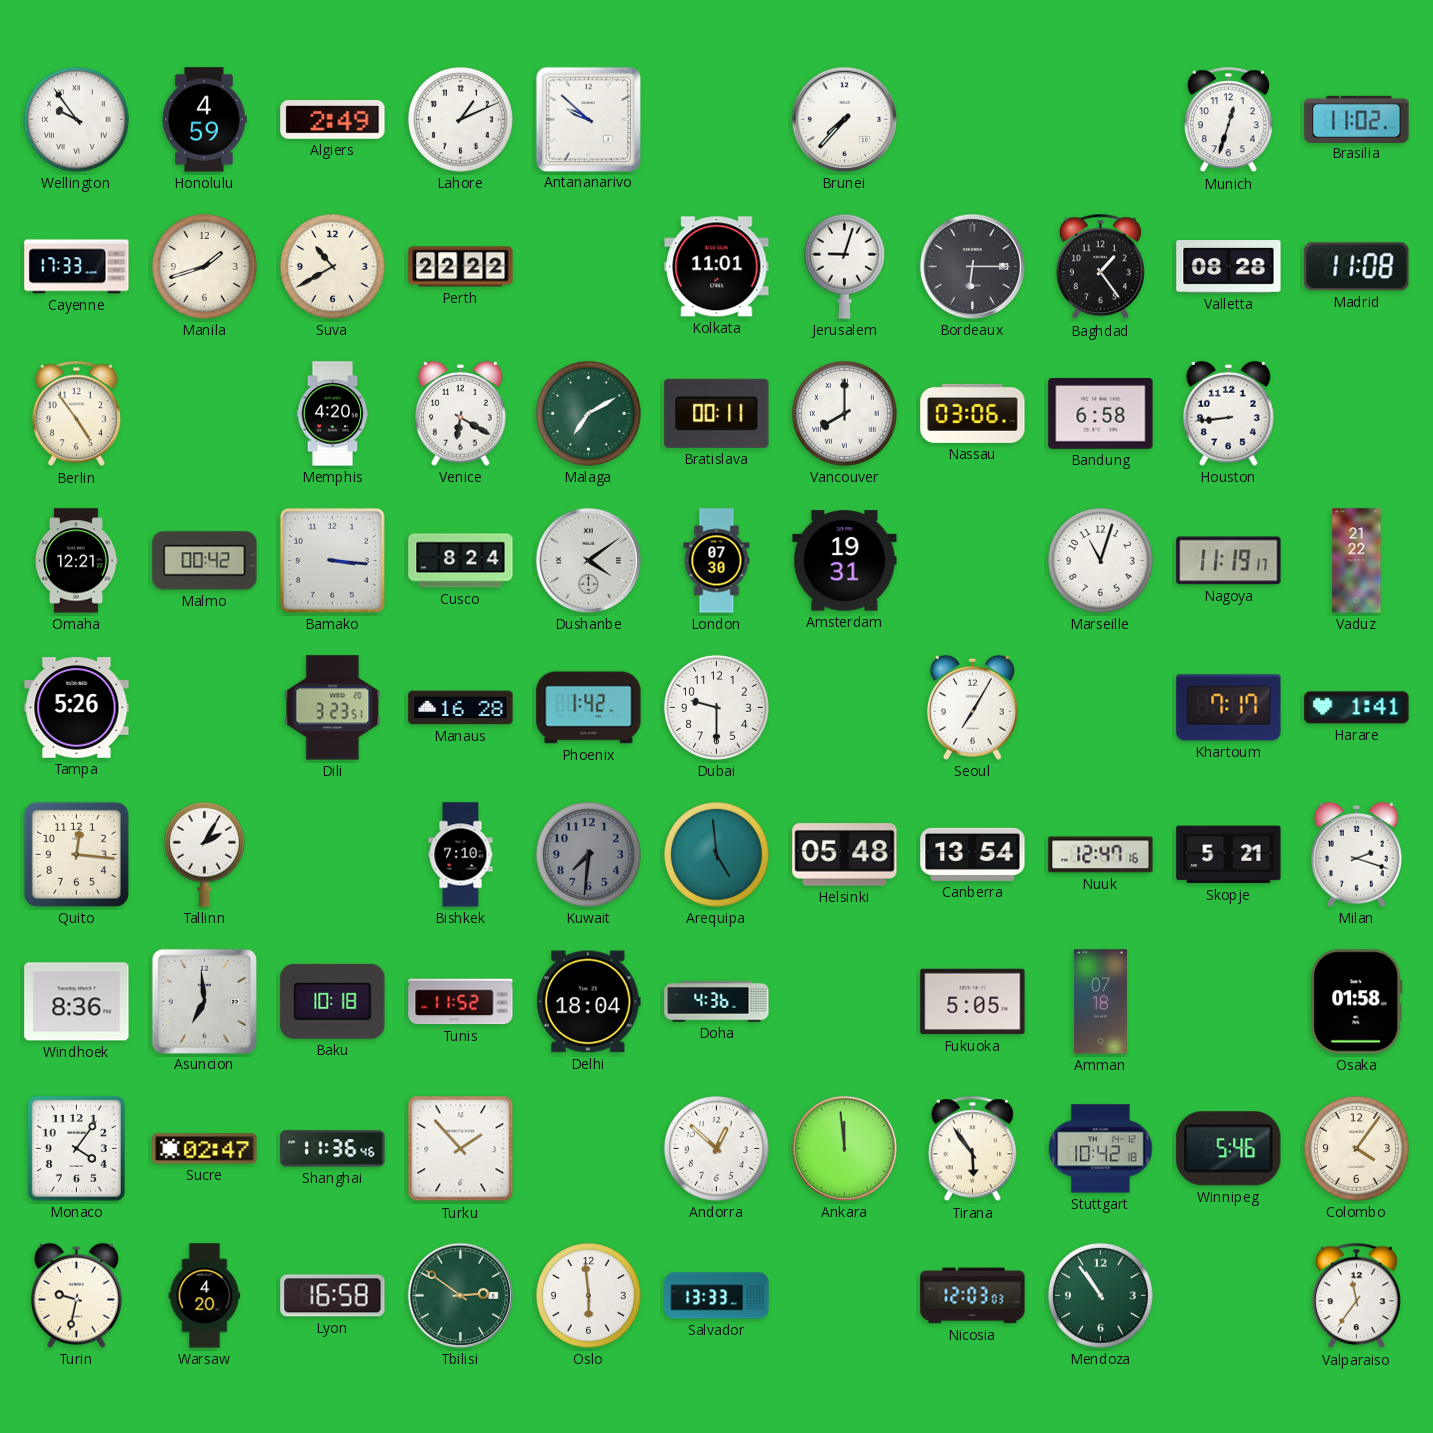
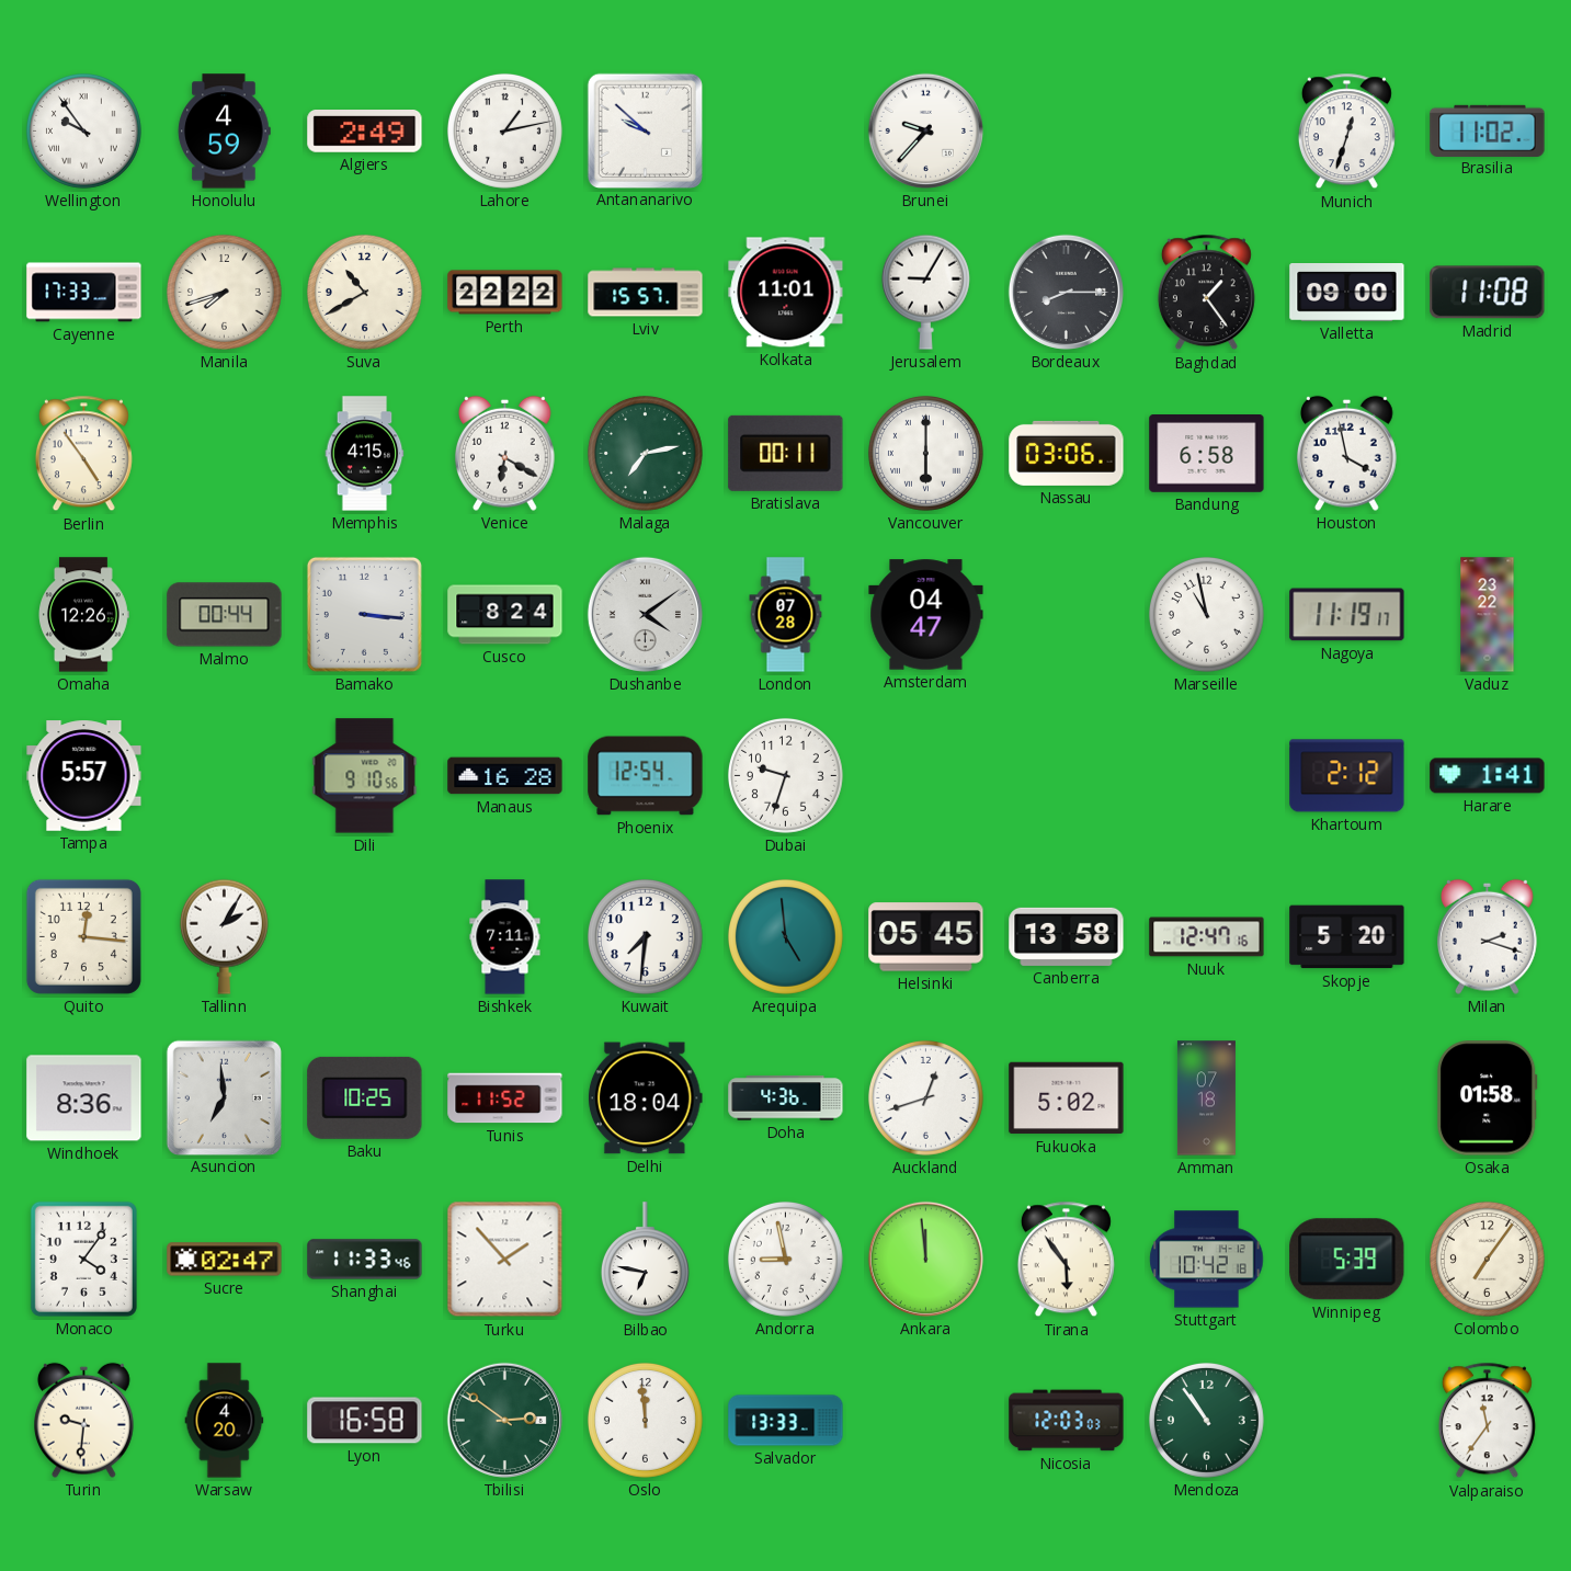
Lahore: 1:11 -> 1:13
Brunei: 7:37 -> 9:37
Manila: 1:42 -> 7:42
Lviv: none -> 15:57
Jerusalem: 9:03 -> 9:05
Bordeaux: 6:15 -> 8:15
Valletta: 08:28 -> 09:00
Memphis: 4:20 -> 4:15
Malaga: 7:10 -> 7:13
Vancouver: 8:00 -> 6:00
Houston: 8:44 -> 3:58
Omaha: 12:21 -> 12:26
Malmo: 00:42 -> 00:44
London: 07:30 -> 07:28
Amsterdam: 19:31 -> 04:47
Marseille: 11:03 -> 10:58
Vaduz: 21:22 -> 23:22
Tampa: 5:26 -> 5:57
Dili: 3:23 -> 9:10
Phoenix: 1:42 -> 12:54
Dubai: 9:30 -> 9:33
Seoul: 7:05 -> none
Khartoum: 7:17 -> 2:12
Bishkek: 7:10 -> 7:11
Kuwait dial: grey -> white
Helsinki: 05:48 -> 05:45
Canberra: 13:54 -> 13:58
Skopje: 5:21 -> 5:20
Baku: 10:18 -> 10:25
Auckland: none -> 12:42
Fukuoka: 5:05 -> 5:02
Shanghai: 11:36 -> 11:33
Bilbao: none -> 6:47
Andorra: 12:52 -> 8:58
Winnipeg: 5:46 -> 5:39
Colombo: 4:06 -> 7:06
Turin: 9:32 -> 9:31
Oslo: 5:59 -> 11:59
